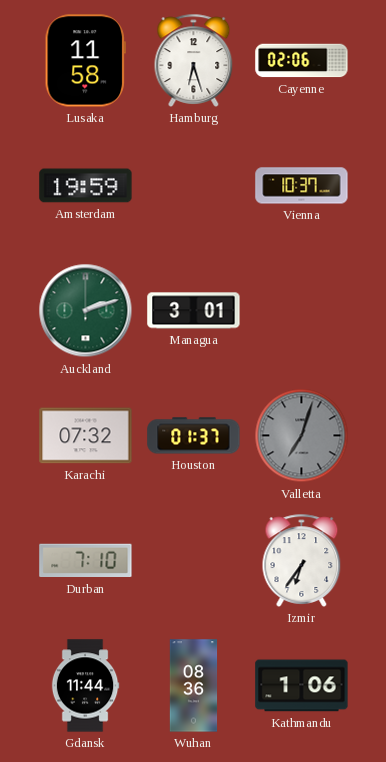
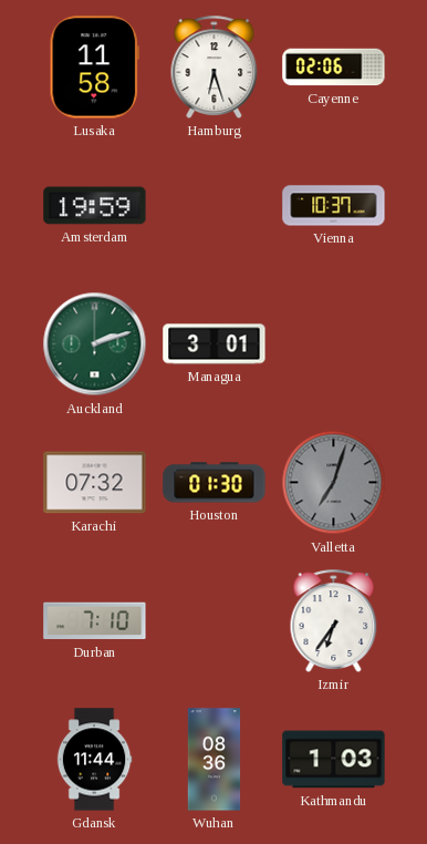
Houston: 01:37 -> 01:30
Kathmandu: 1:06 -> 1:03
